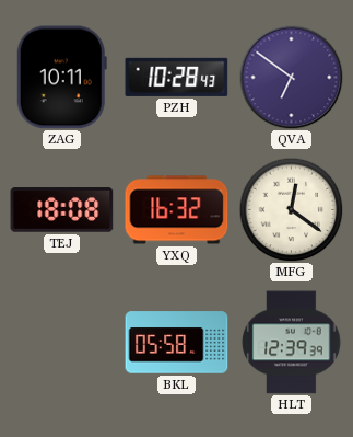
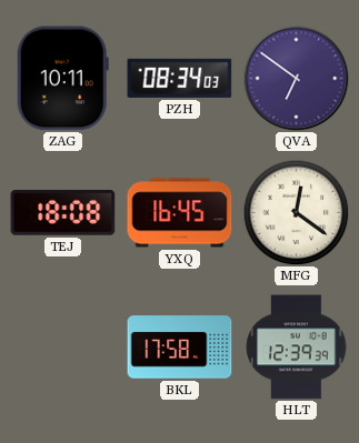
PZH: 10:28 -> 08:34
YXQ: 16:32 -> 16:45
BKL: 05:58 -> 17:58
